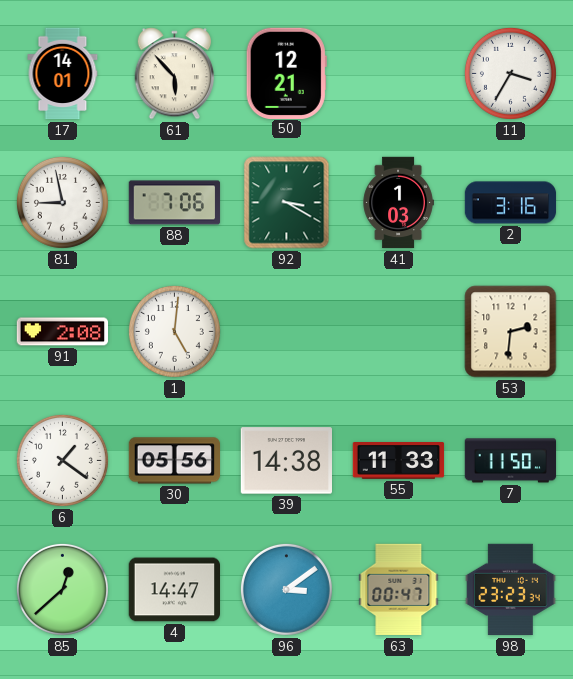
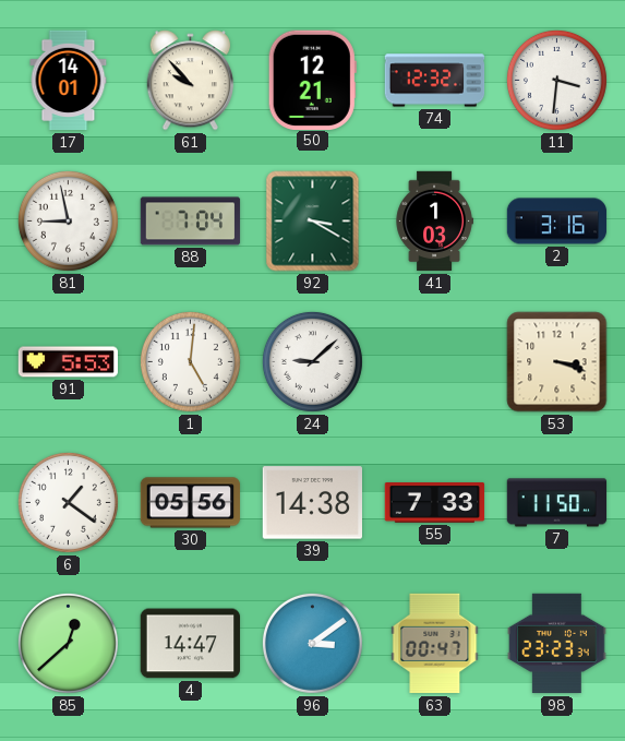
61: 5:53 -> 9:53
74: none -> 12:32
11: 3:35 -> 3:31
88: 7:06 -> 7:04
91: 2:08 -> 5:53
24: none -> 9:08
53: 2:31 -> 3:18
55: 11:33 -> 7:33
